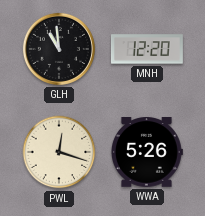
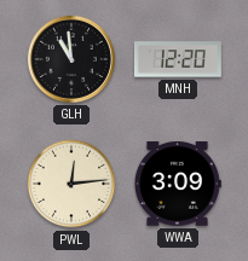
PWL: 12:18 -> 12:14
WWA: 5:26 -> 3:09
